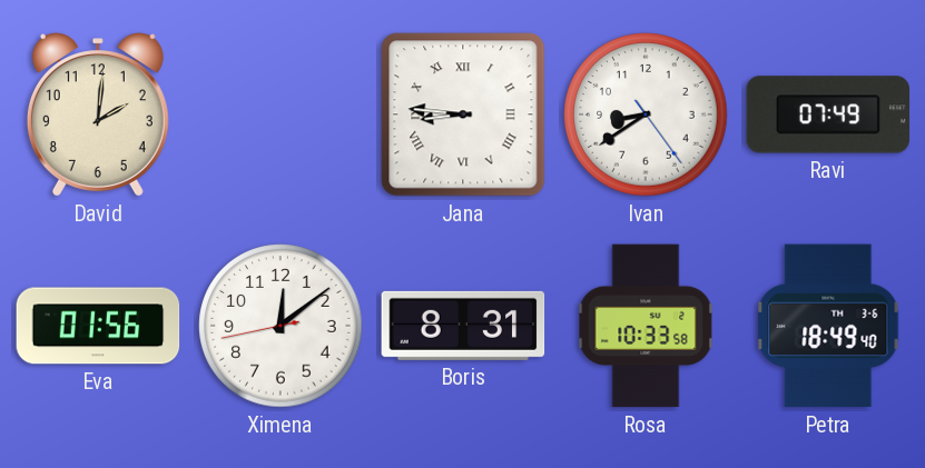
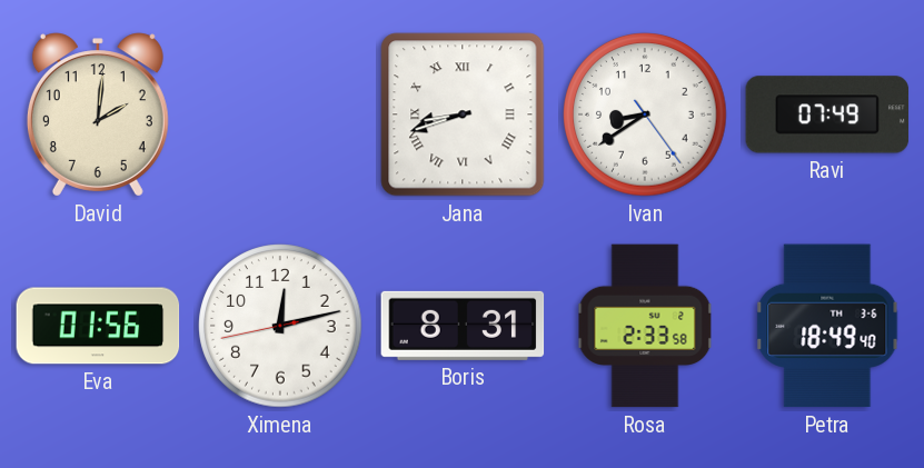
Jana: 8:46 -> 8:42
Ximena: 12:08 -> 12:12
Rosa: 10:33 -> 2:33
